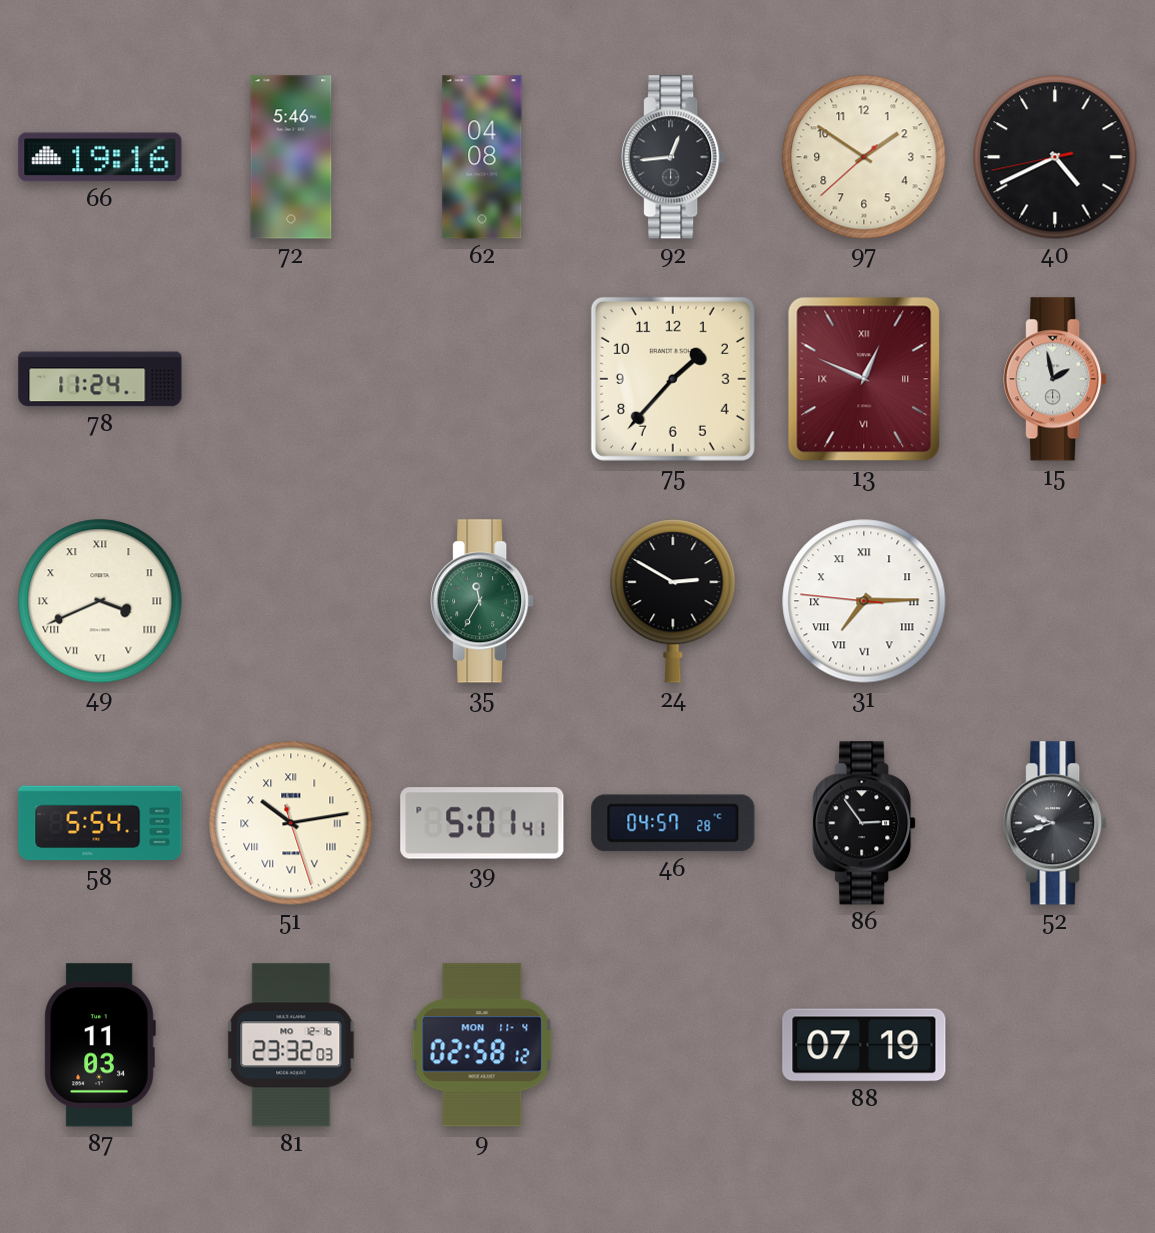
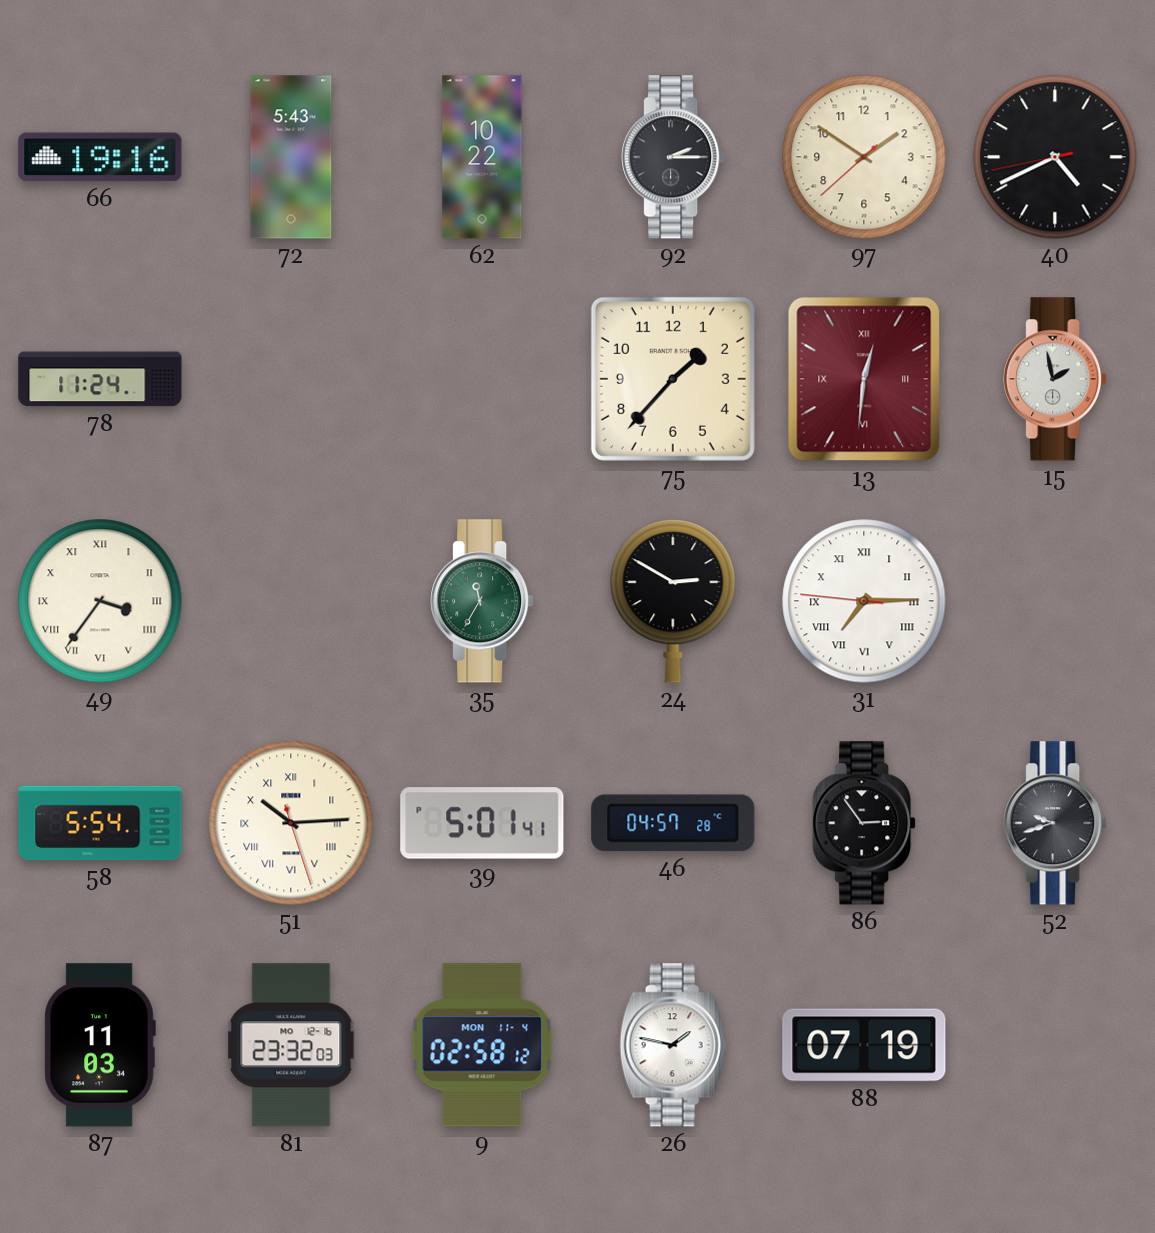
72: 5:46 -> 5:43
62: 04:08 -> 10:22
92: 12:44 -> 2:15
13: 12:49 -> 12:31
49: 3:41 -> 3:36
51: 10:13 -> 10:14
26: none -> 1:47
